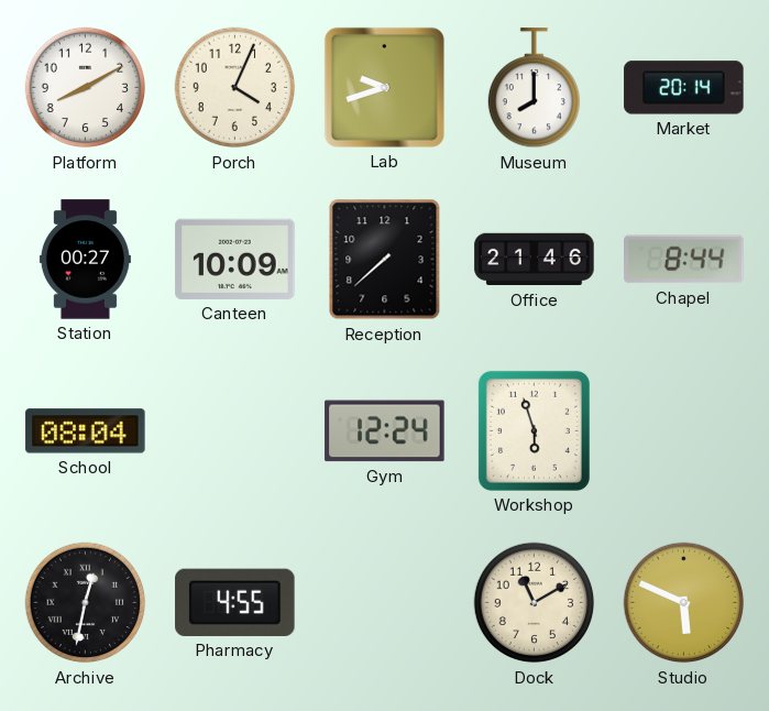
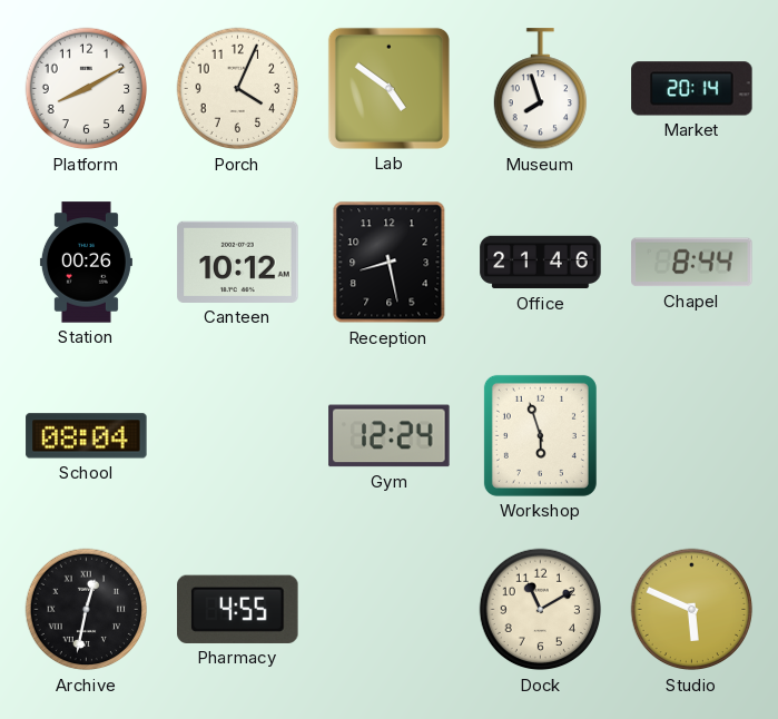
Lab: 9:42 -> 4:51
Museum: 8:00 -> 7:57
Station: 00:27 -> 00:26
Canteen: 10:09 -> 10:12
Reception: 7:38 -> 8:28
